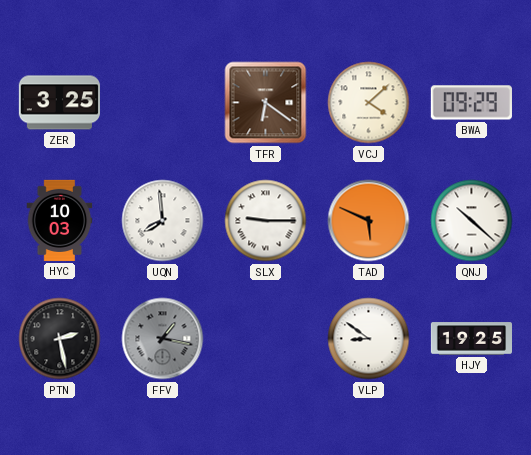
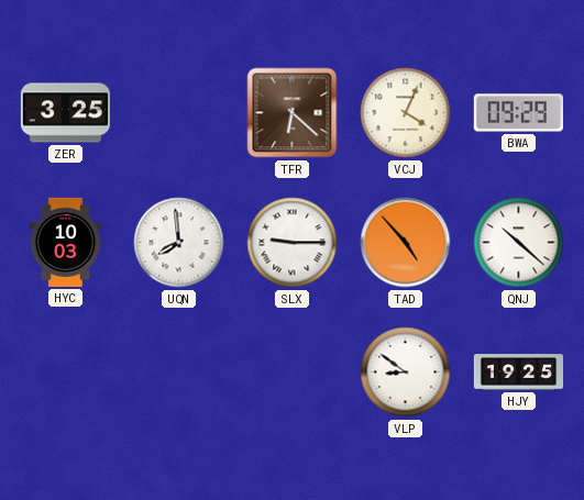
TFR: 6:21 -> 6:22
VCJ: 4:08 -> 4:04
TAD: 5:49 -> 4:53
PTN: 2:28 -> none
FFV: 1:17 -> none
